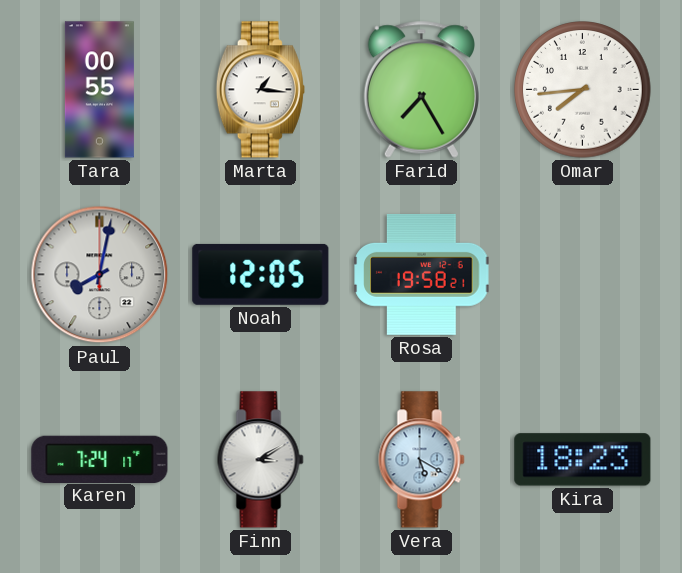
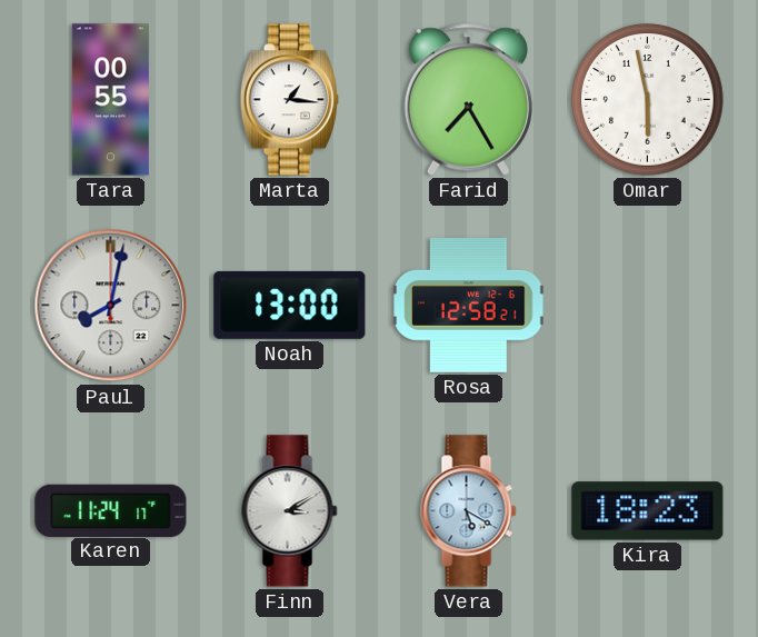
Omar: 7:44 -> 5:58
Noah: 12:05 -> 13:00
Rosa: 19:58 -> 12:58
Karen: 7:24 -> 11:24
